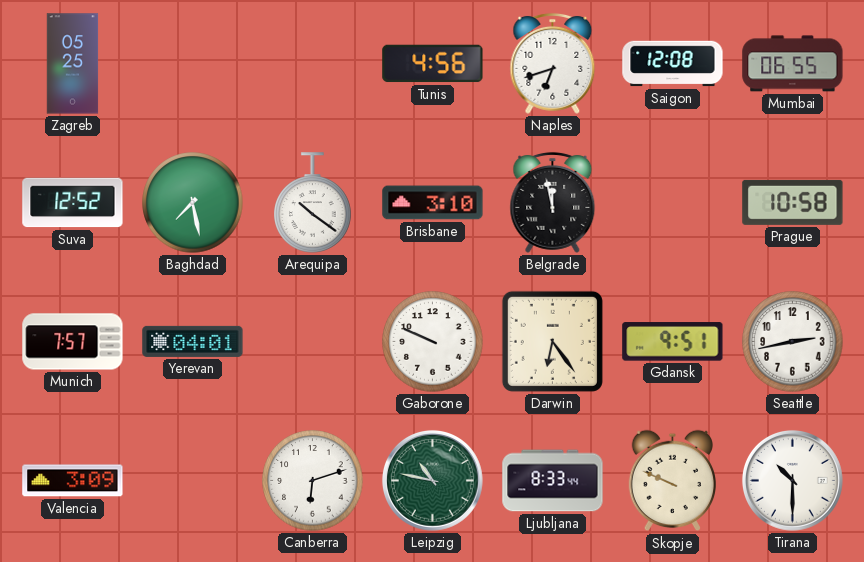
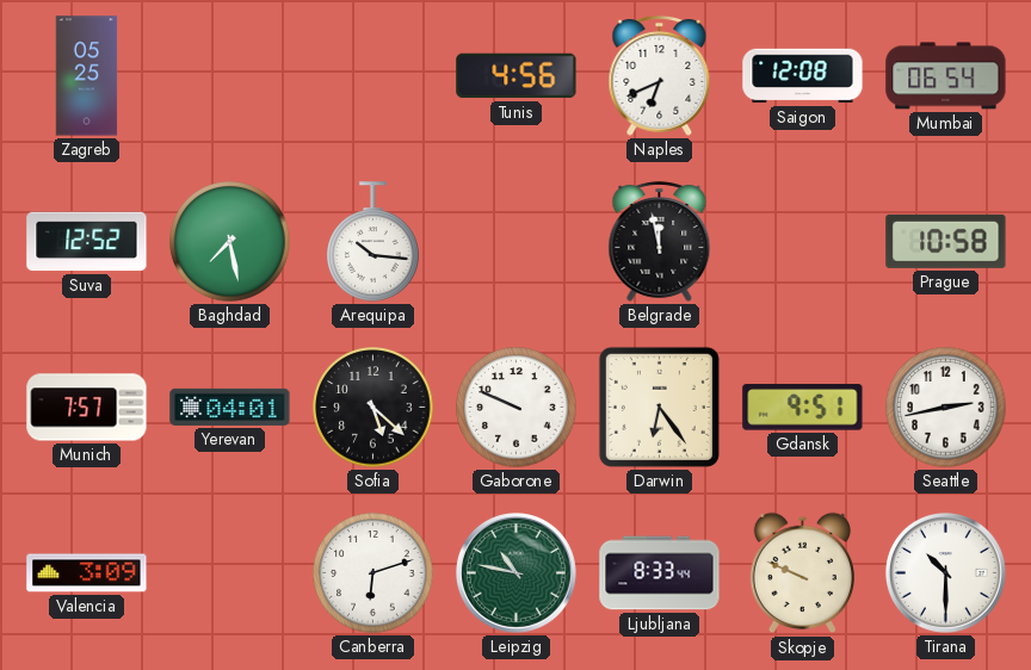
Naples: 6:42 -> 6:41
Mumbai: 06:55 -> 06:54
Arequipa: 10:21 -> 10:16
Brisbane: 3:10 -> none
Sofia: none -> 5:22
